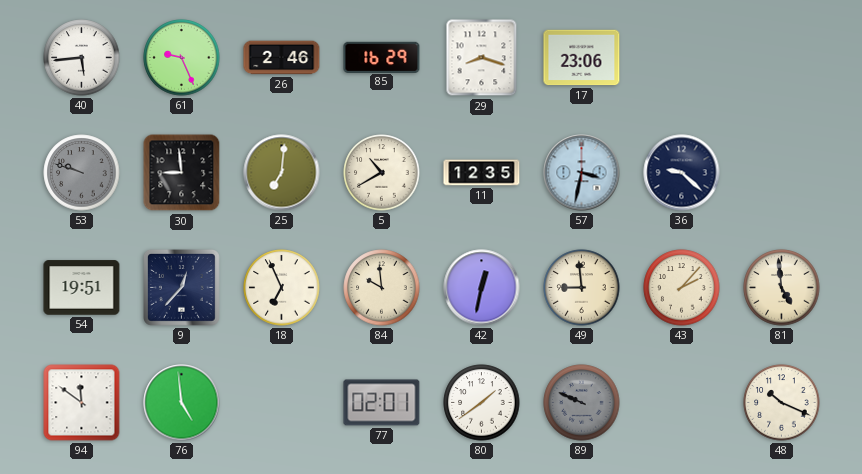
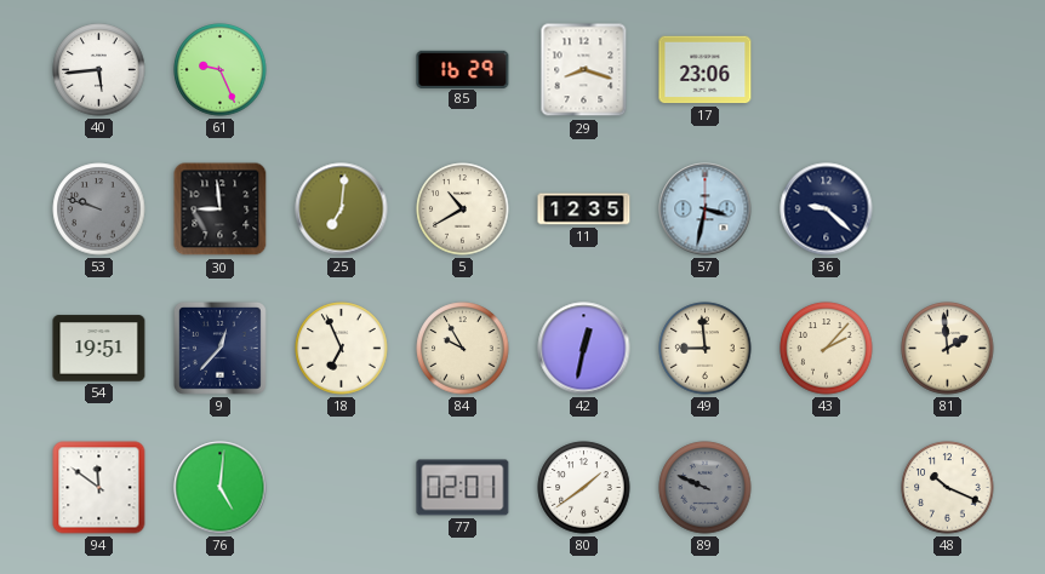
26: 2:46 -> none
84: 9:59 -> 9:55
81: 4:59 -> 1:59
76: 4:59 -> 5:01
